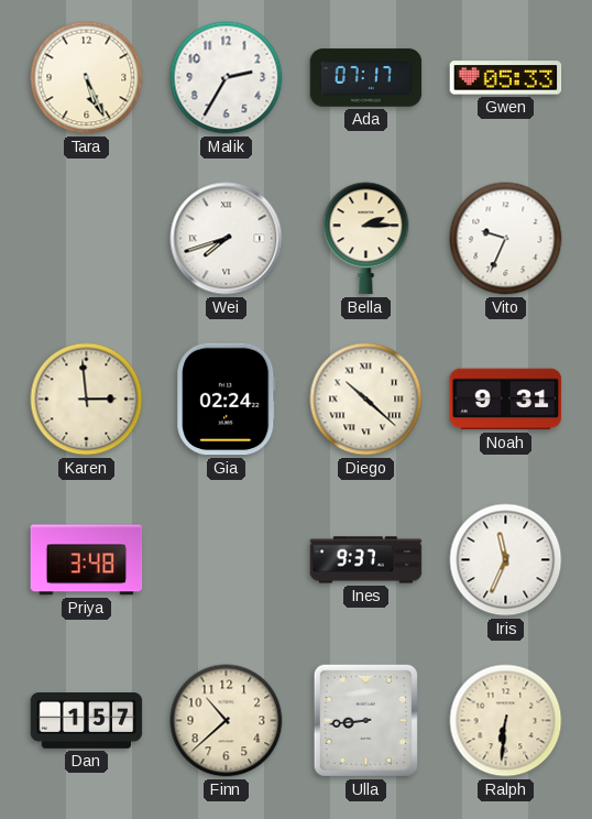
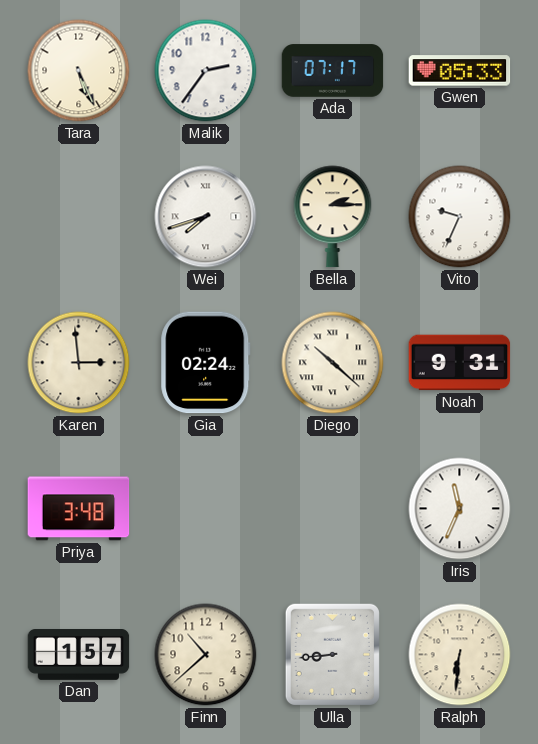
Malik: 2:35 -> 2:36
Ines: 9:37 -> none
